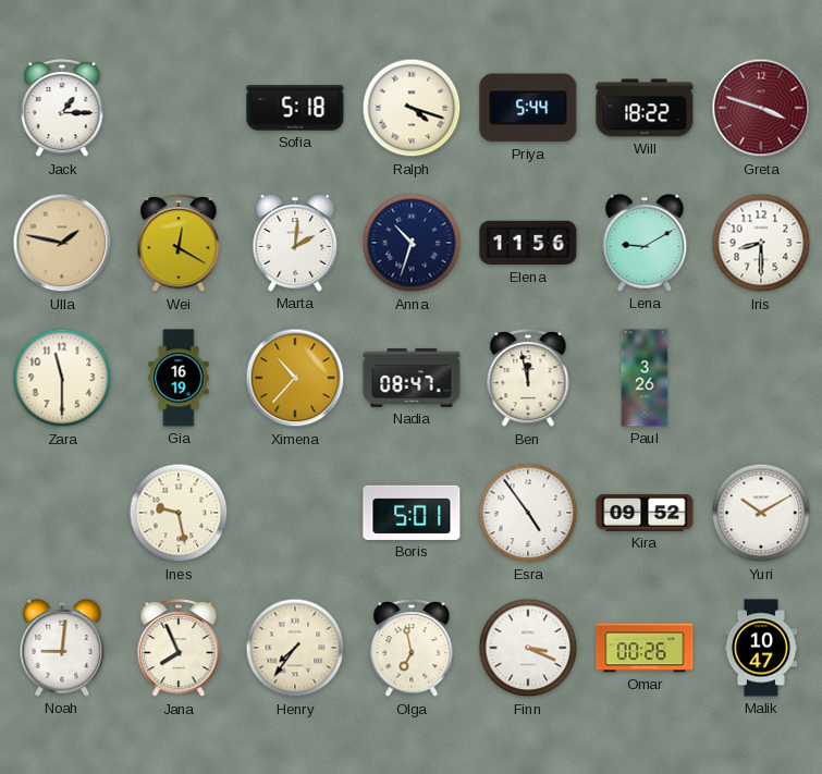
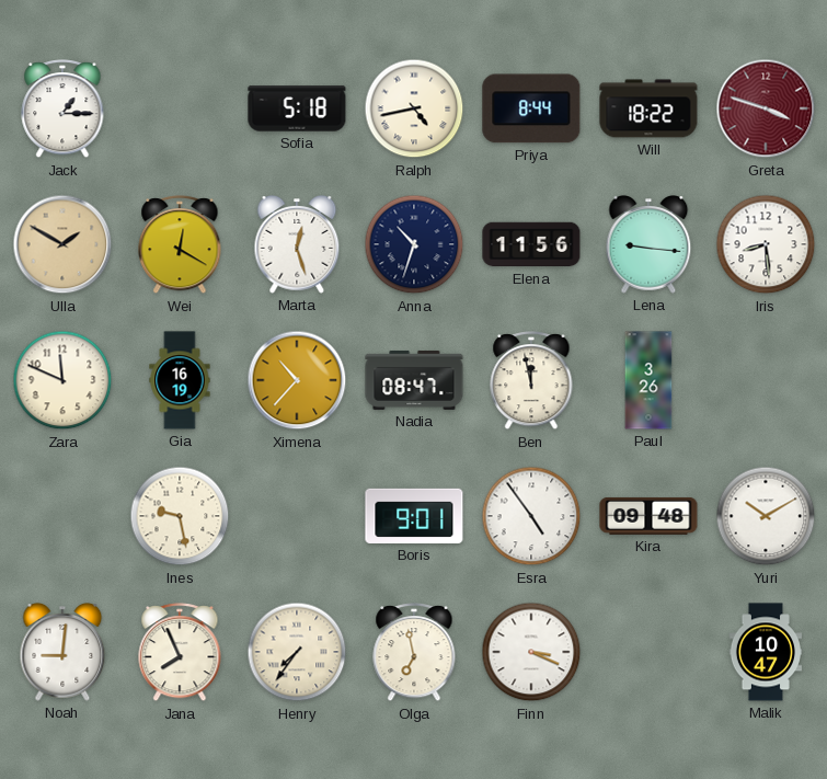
Ralph: 4:18 -> 4:43
Priya: 5:44 -> 8:44
Ulla: 1:47 -> 1:50
Marta: 2:01 -> 12:27
Lena: 9:10 -> 9:16
Iris: 8:30 -> 8:29
Zara: 11:30 -> 11:49
Boris: 5:01 -> 9:01
Kira: 09:52 -> 09:48
Omar: 00:26 -> none
